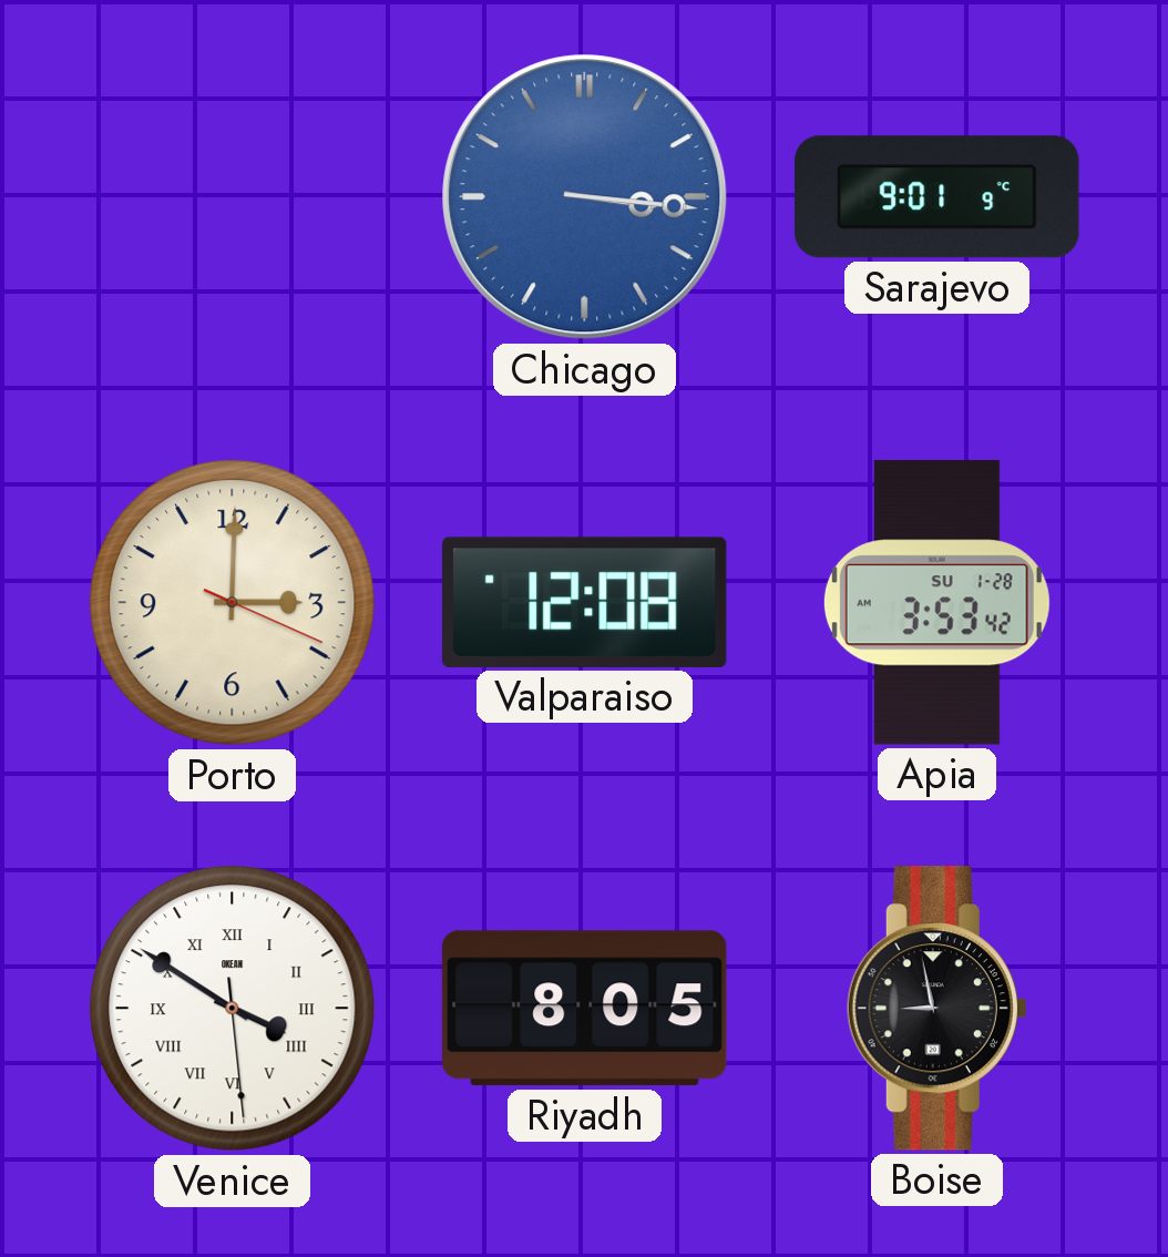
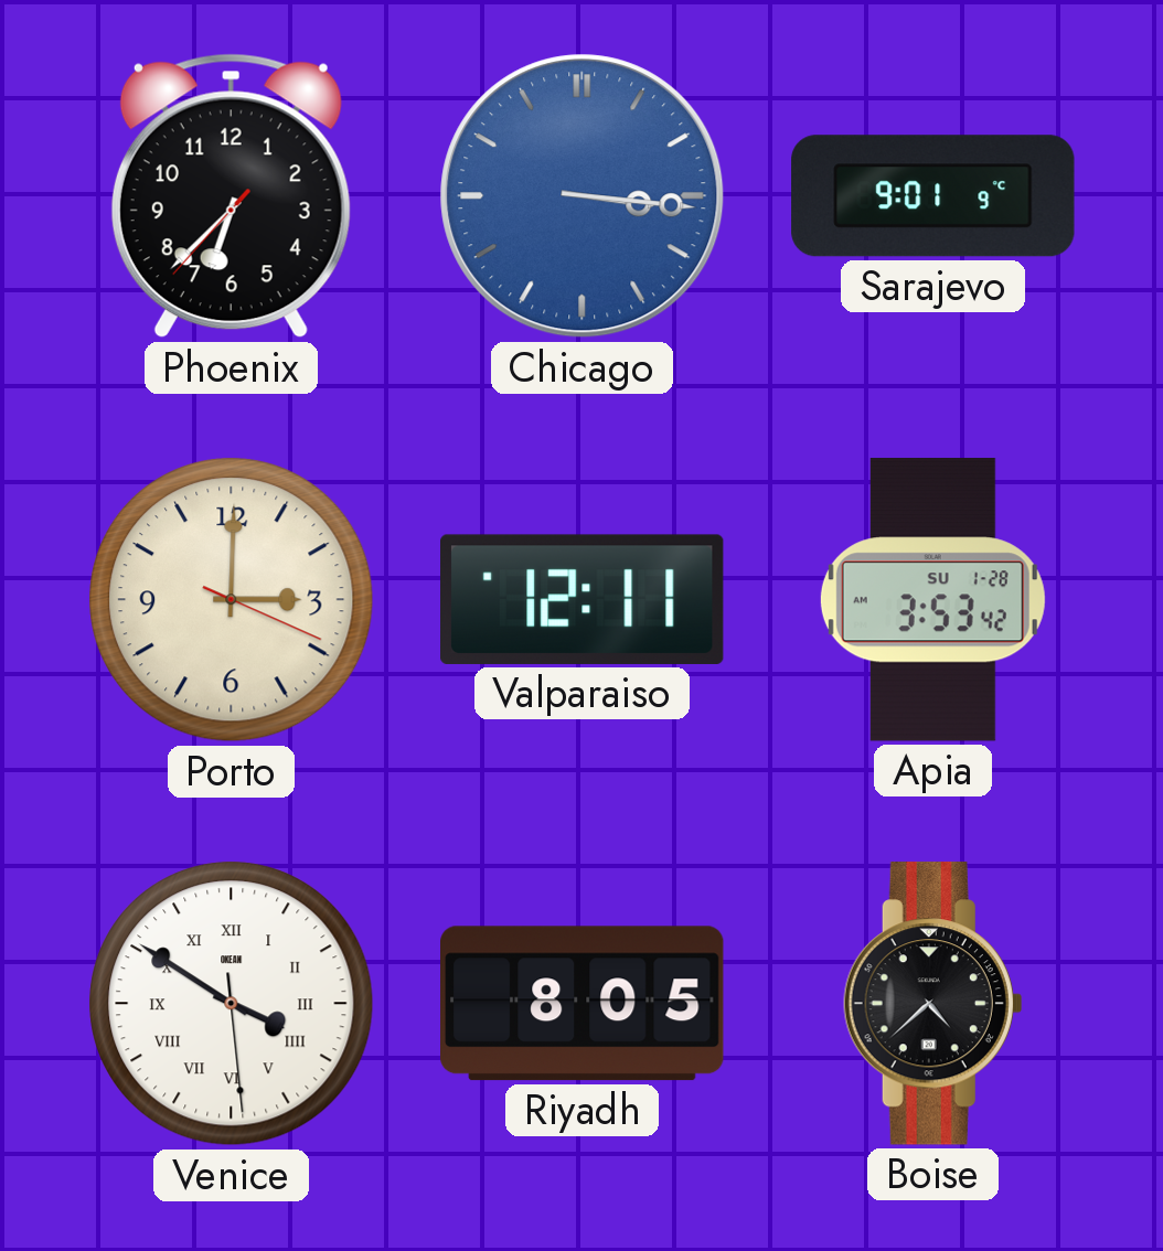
Phoenix: none -> 6:37
Valparaiso: 12:08 -> 12:11
Boise: 8:58 -> 4:38
